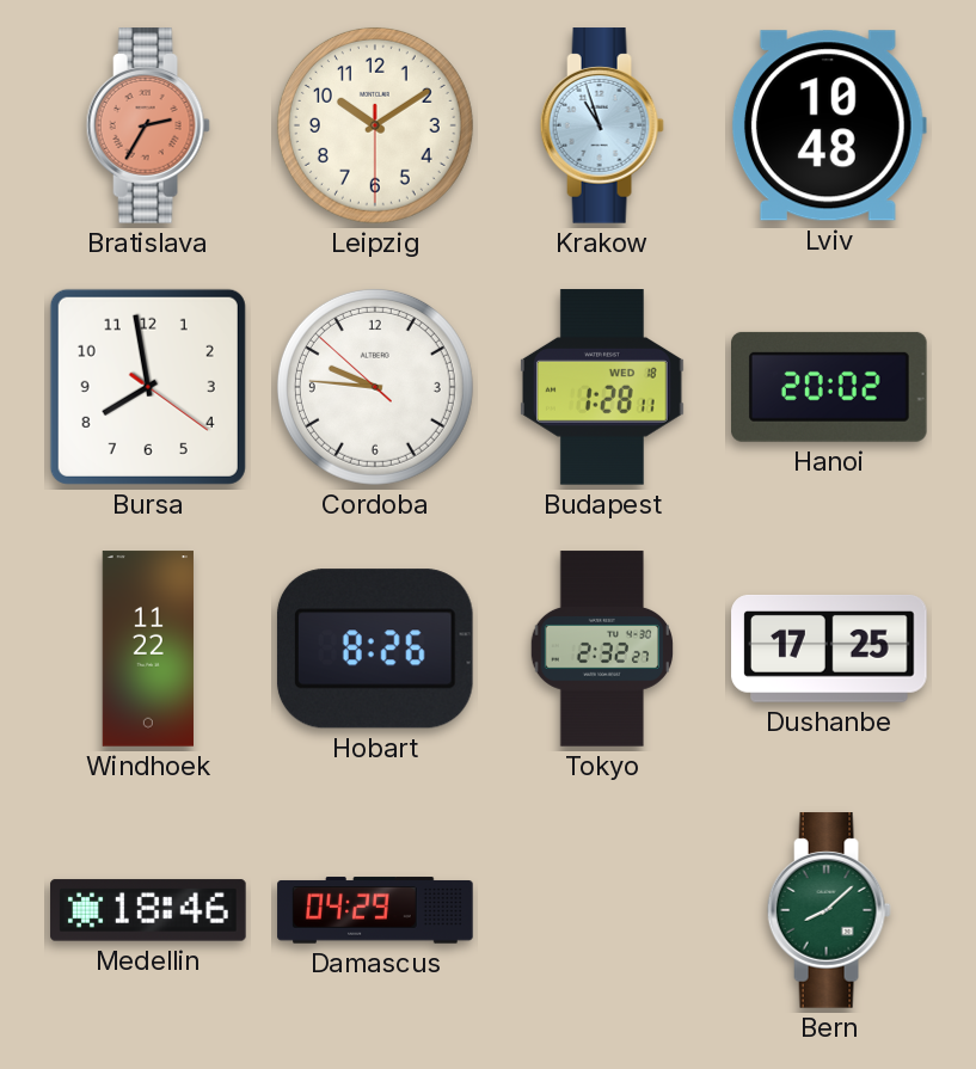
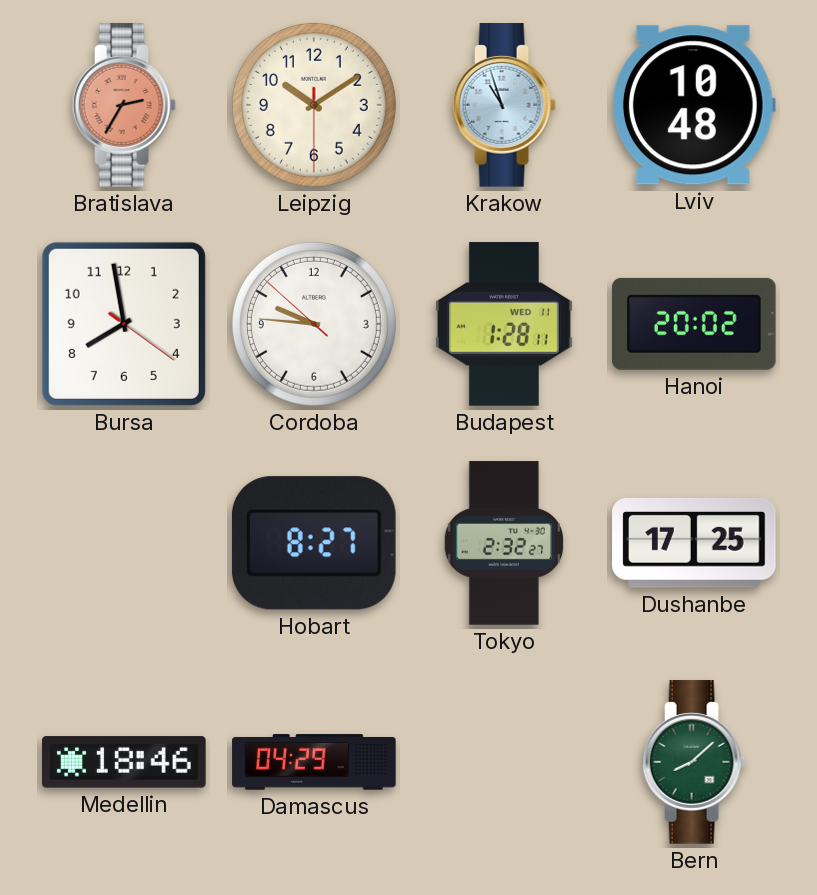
Budapest date: WED 18 -> WED 11
Windhoek: 11:22 -> none
Hobart: 8:26 -> 8:27
